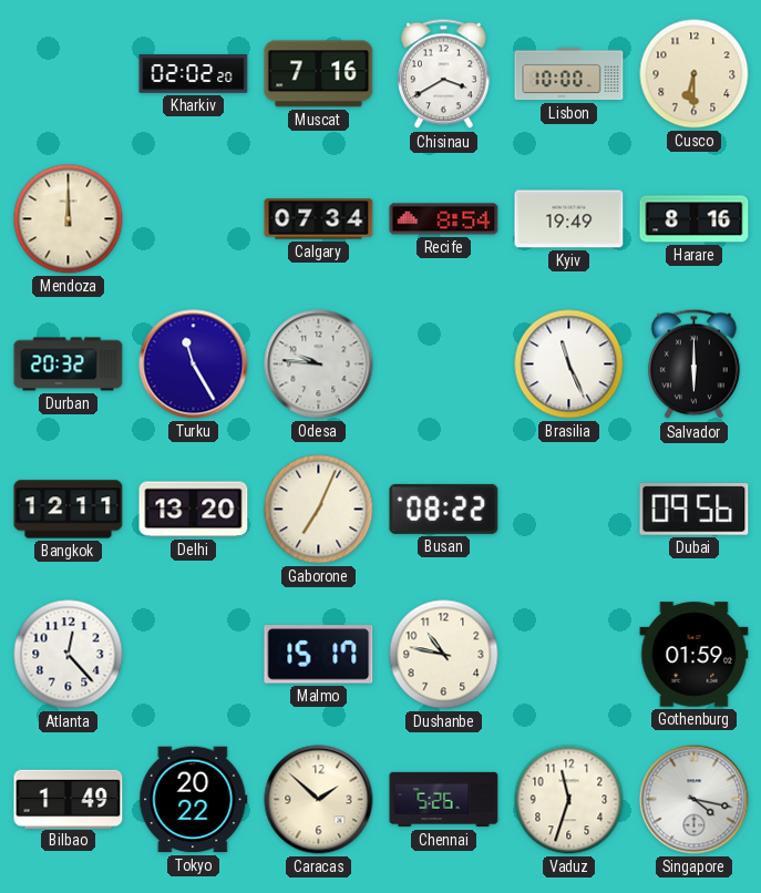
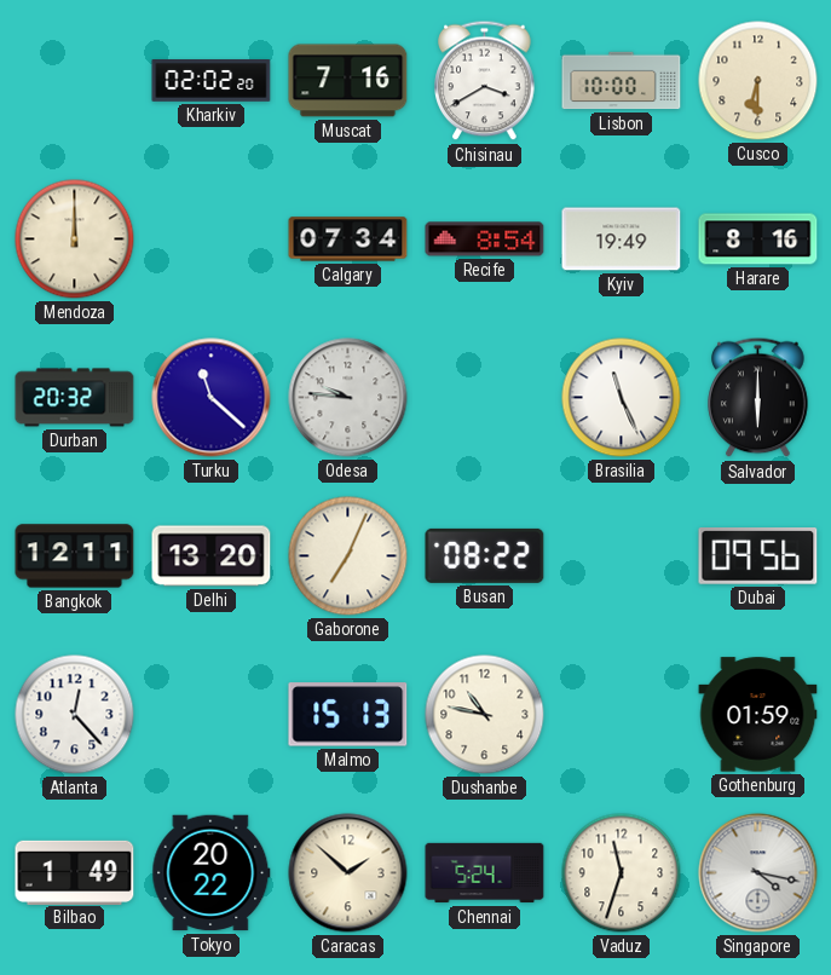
Turku: 11:25 -> 11:22
Malmo: 15:17 -> 15:13
Chennai: 5:26 -> 5:24
